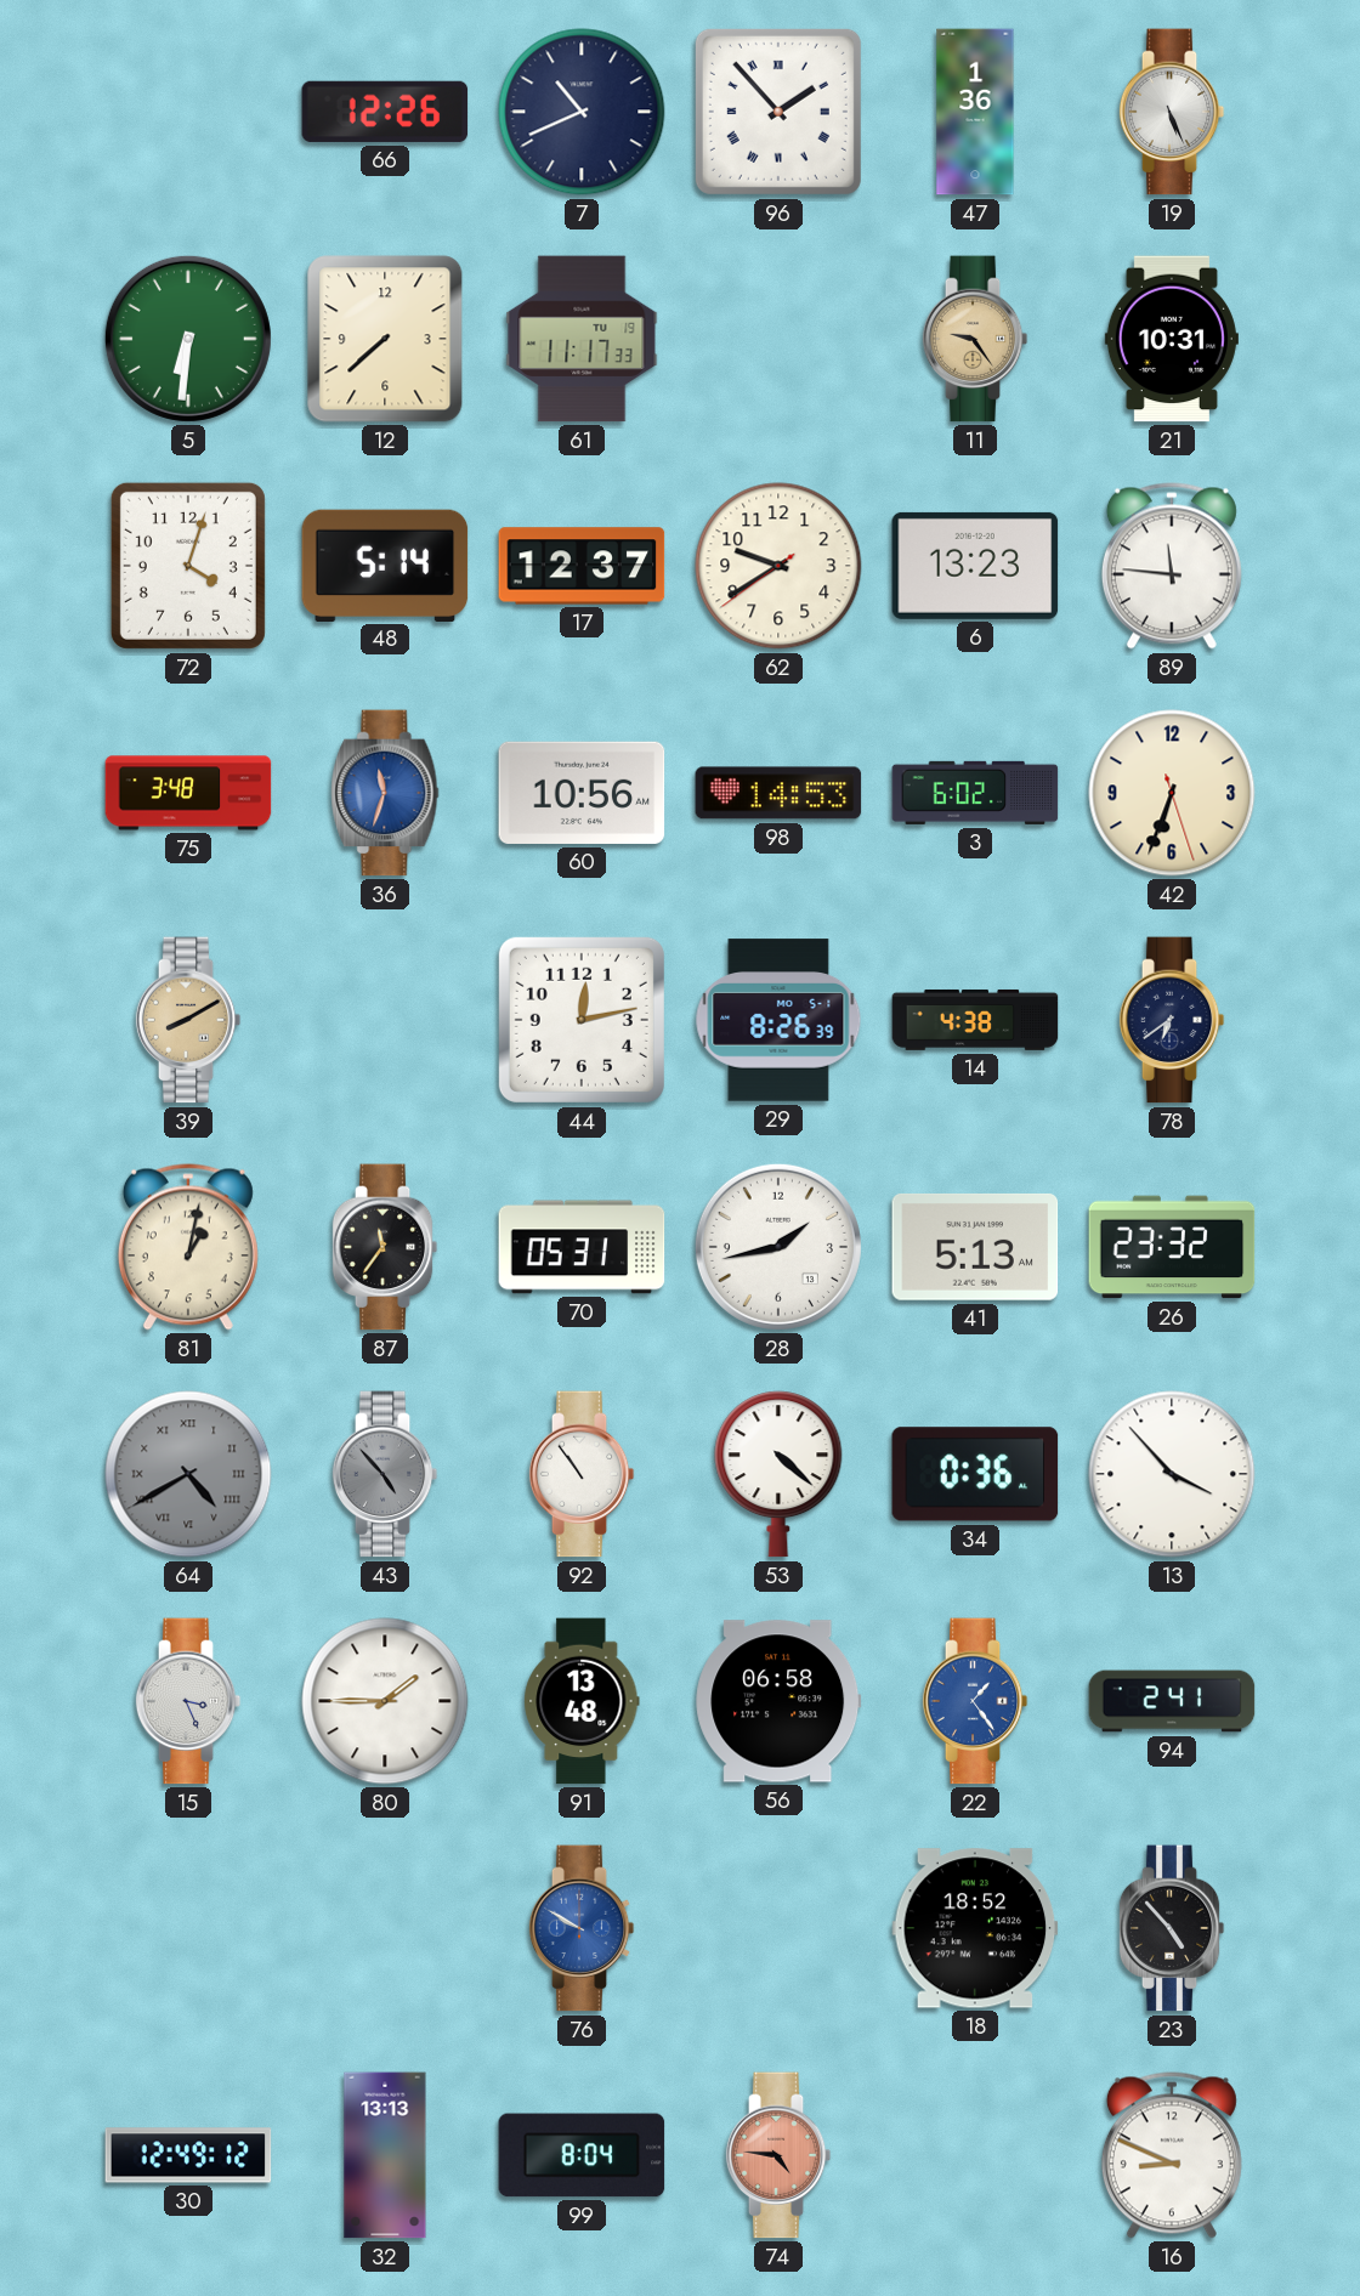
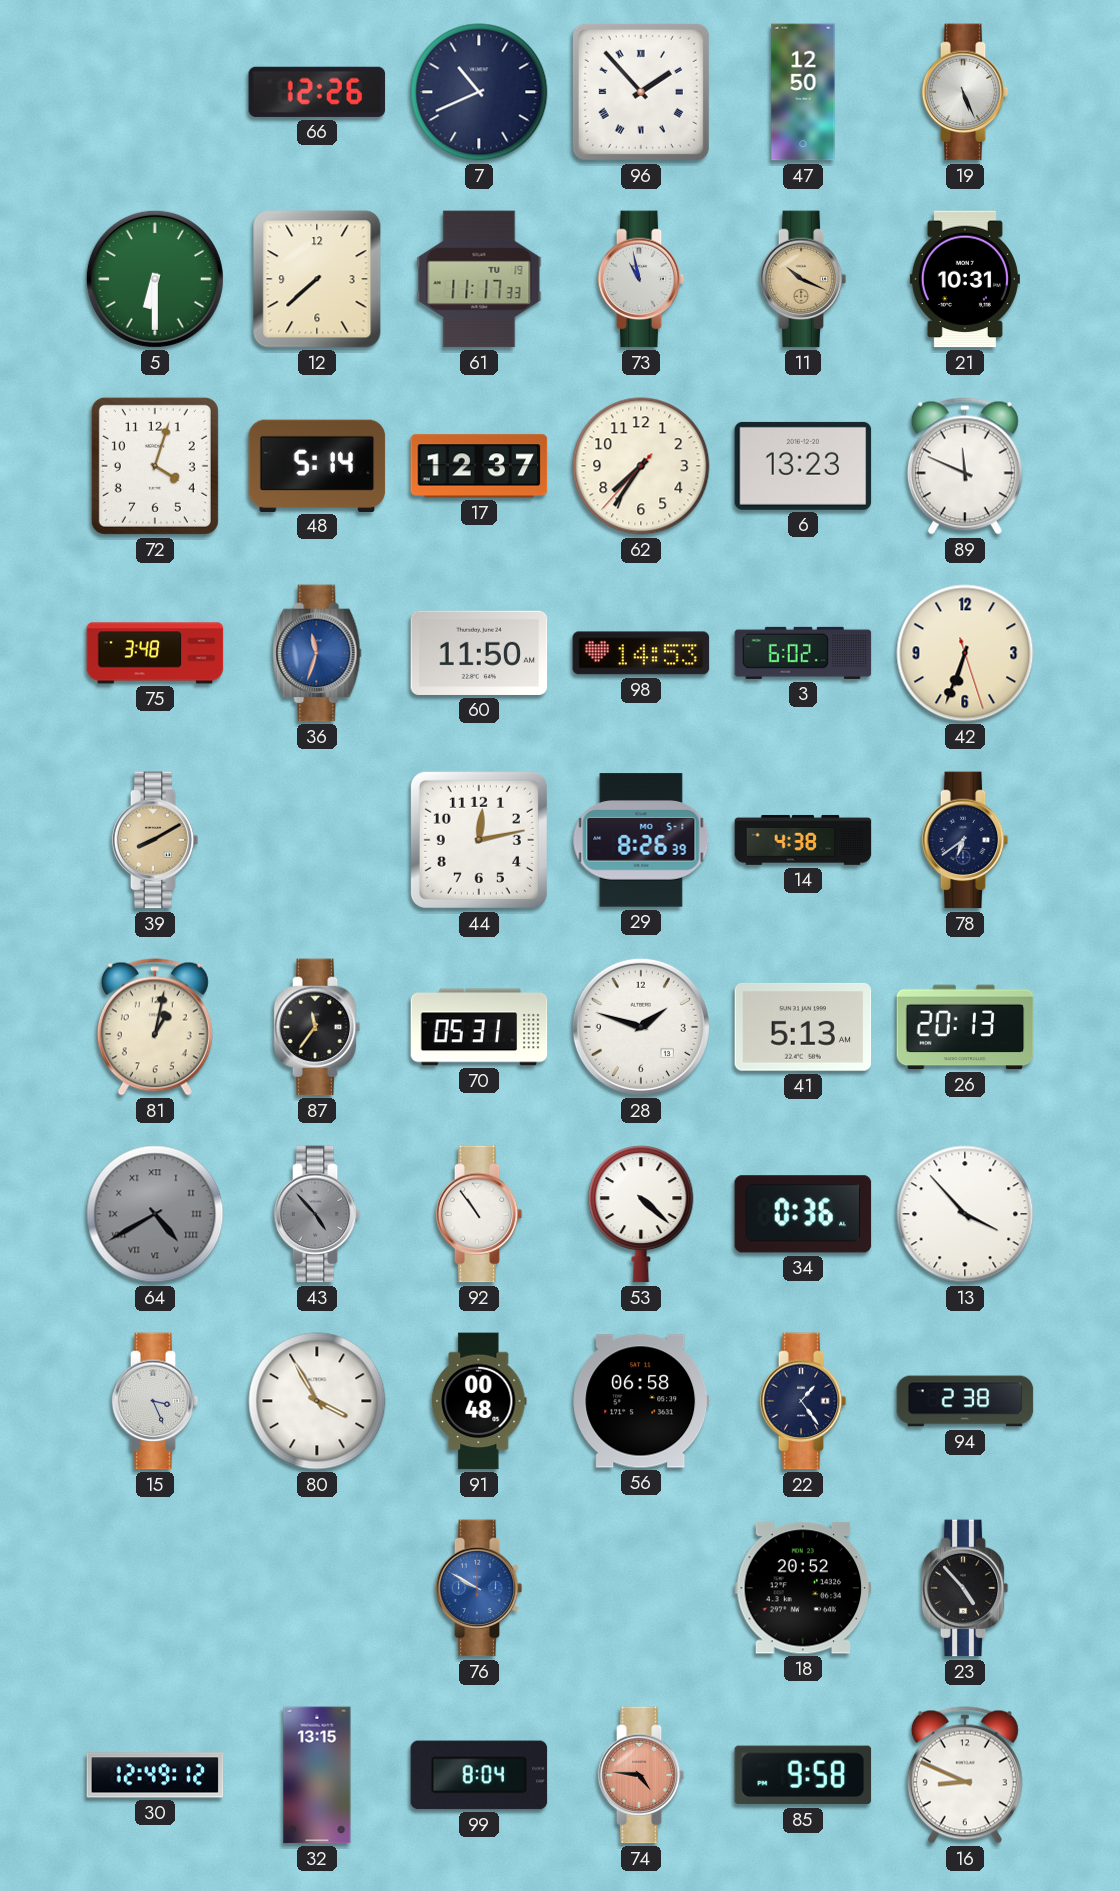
47: 1:36 -> 12:50
5: 6:31 -> 6:30
73: none -> 10:58
11: 9:24 -> 10:19
62: 9:39 -> 7:35
89: 11:46 -> 11:49
60: 10:56 -> 11:50
28: 1:43 -> 1:48
26: 23:32 -> 20:13
80: 1:45 -> 3:55
91: 13:48 -> 00:48
22 dial: blue -> navy
94: 2:41 -> 2:38
18: 18:52 -> 20:52
32: 13:13 -> 13:15
85: none -> 9:58
